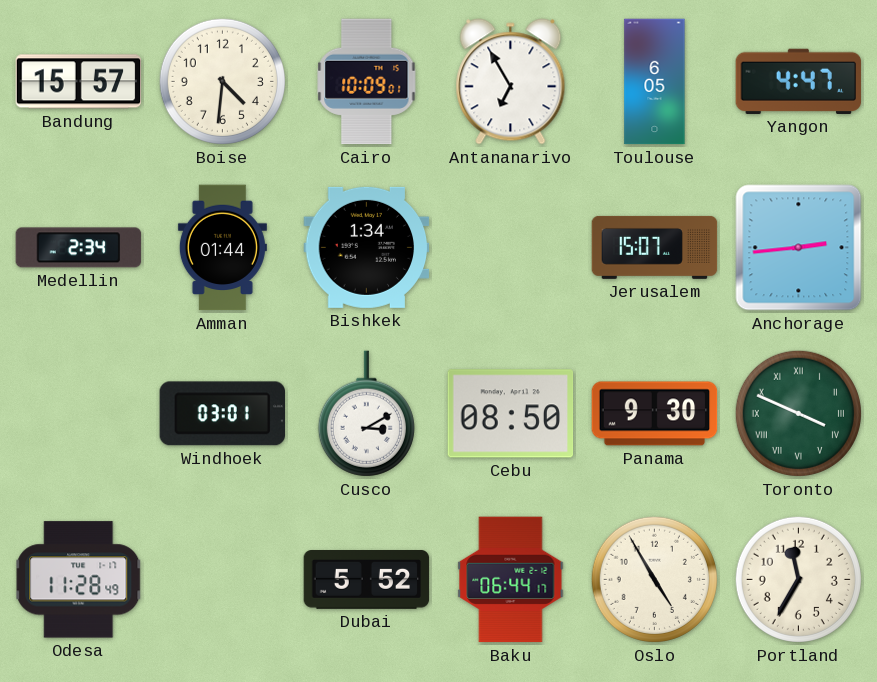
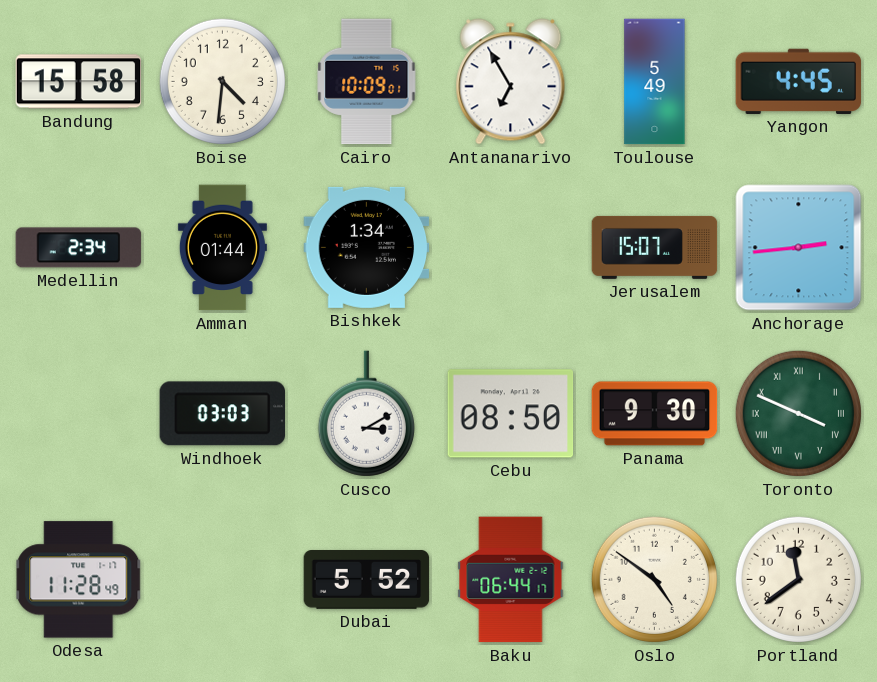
Bandung: 15:57 -> 15:58
Toulouse: 6:05 -> 5:49
Yangon: 4:47 -> 4:45
Windhoek: 03:01 -> 03:03
Oslo: 4:55 -> 4:51
Portland: 11:35 -> 11:39
